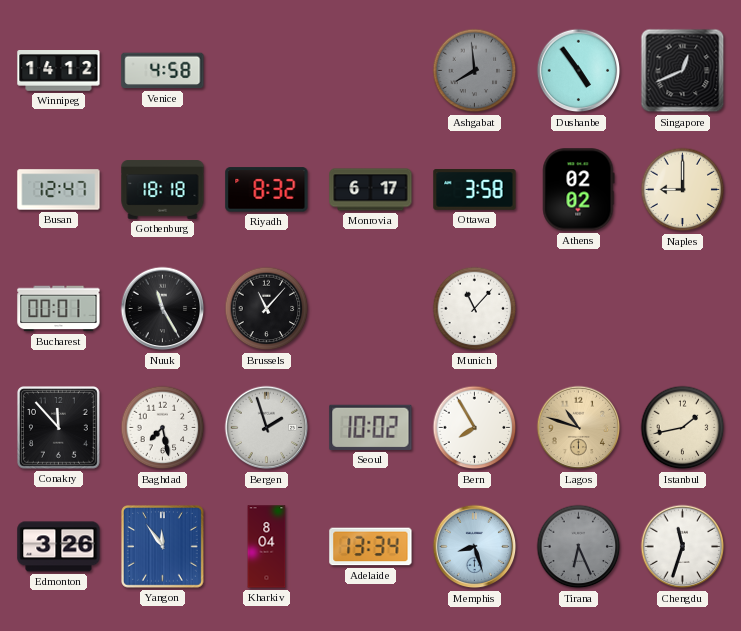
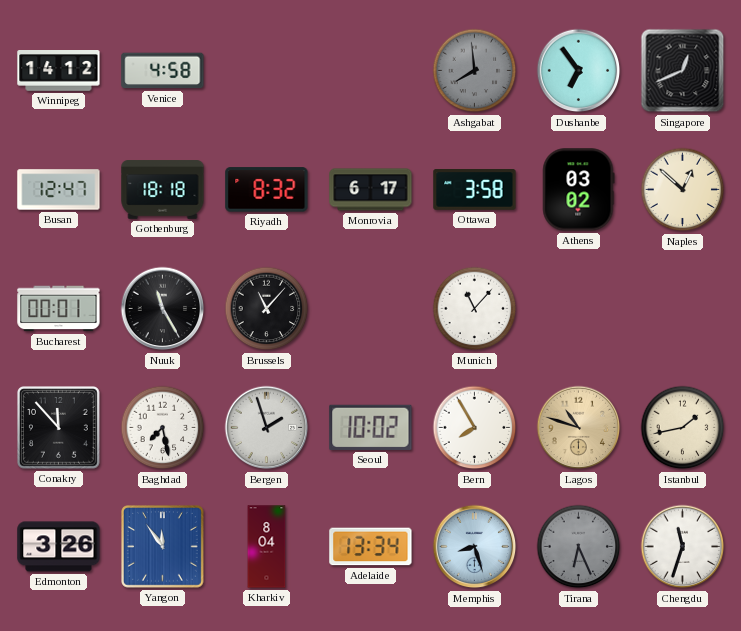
Dushanbe: 4:54 -> 6:54
Athens: 02:02 -> 03:02
Naples: 9:00 -> 12:52
